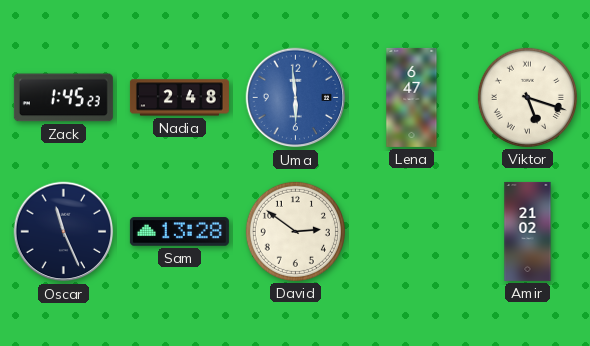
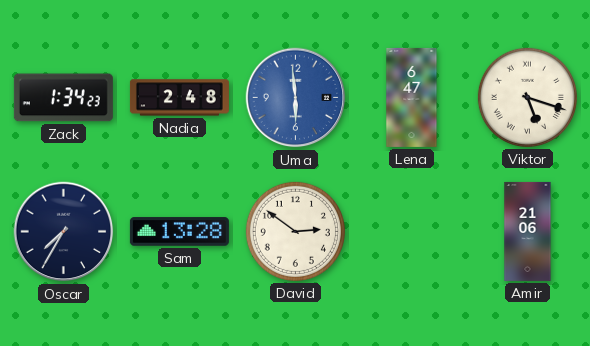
Zack: 1:45 -> 1:34
Oscar: 11:26 -> 7:35
Amir: 21:02 -> 21:06
